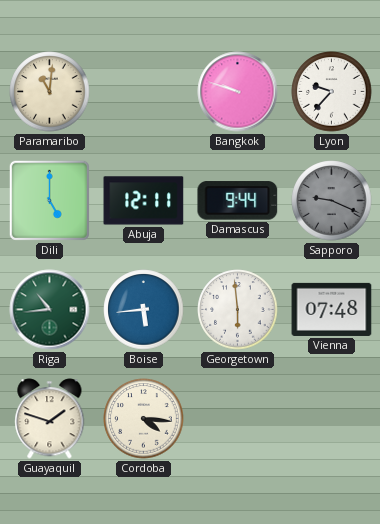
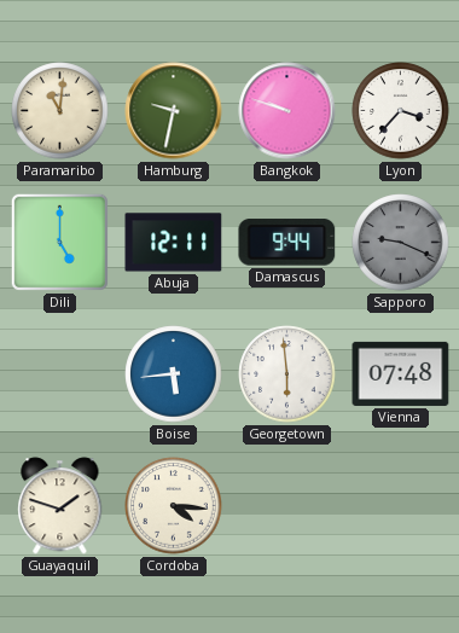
Hamburg: none -> 9:32
Lyon: 9:37 -> 3:37
Riga: 10:44 -> none
